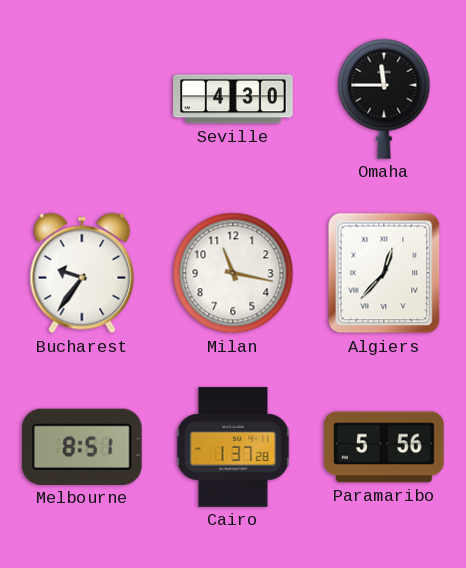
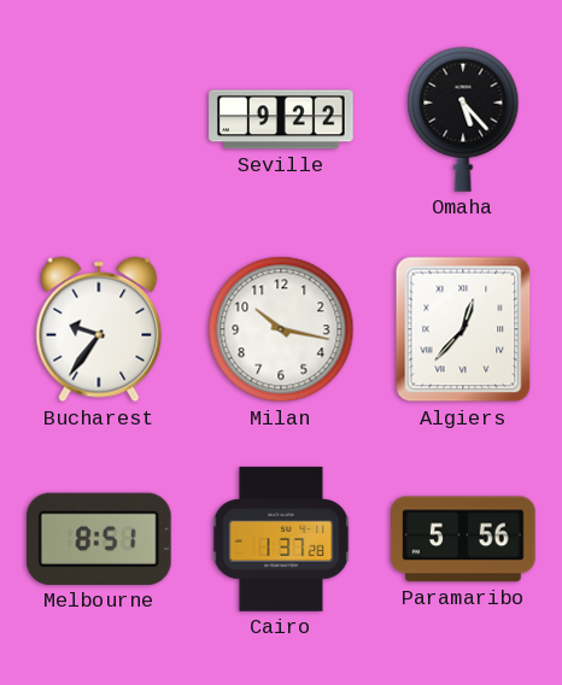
Seville: 4:30 -> 9:22
Omaha: 11:45 -> 5:23
Milan: 11:17 -> 10:17
